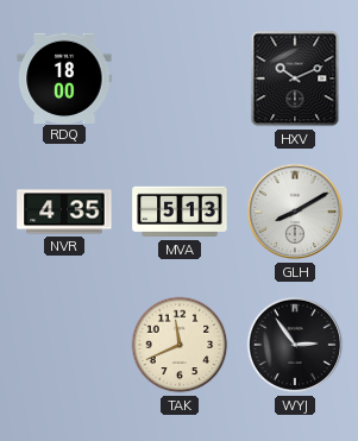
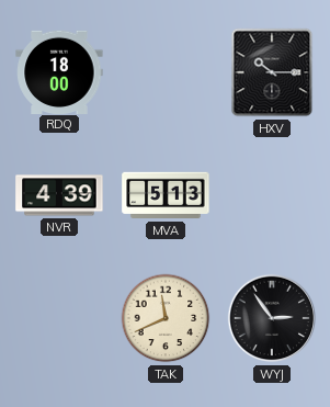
HXV: 10:11 -> 10:15
NVR: 4:35 -> 4:39
GLH: 8:10 -> none
